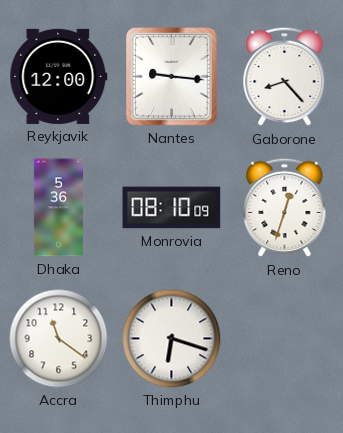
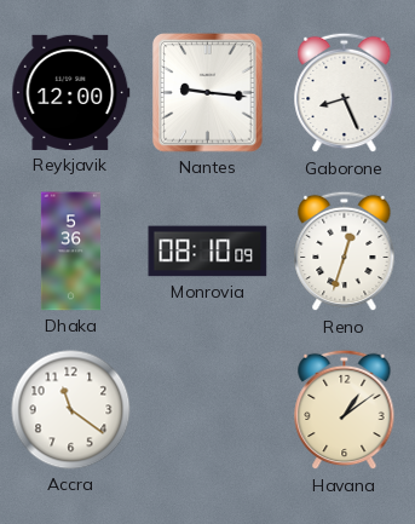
Gaborone: 8:23 -> 8:26
Thimphu: 6:18 -> none
Havana: none -> 1:09
